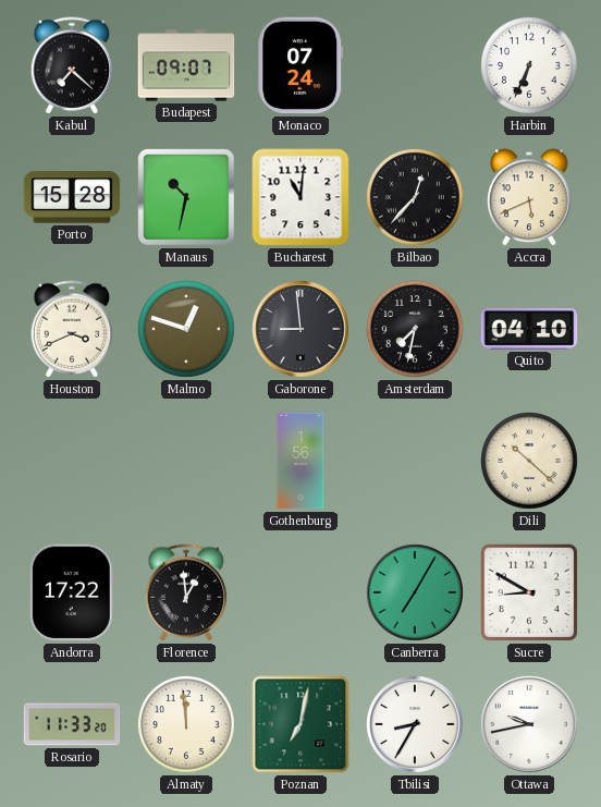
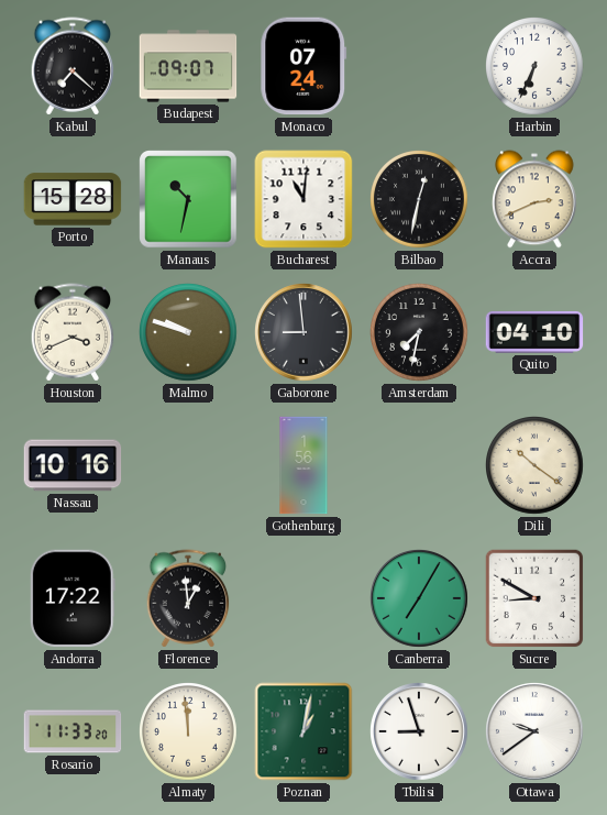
Bilbao: 12:37 -> 12:32
Accra: 5:41 -> 2:41
Malmo: 12:48 -> 9:48
Nassau: none -> 10:16
Dili: 10:22 -> 10:21
Poznan: 7:02 -> 1:02
Tbilisi: 8:35 -> 8:57
Ottawa: 9:43 -> 9:39
